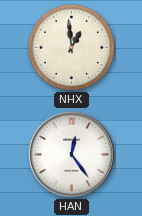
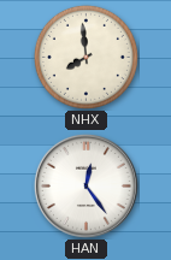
NHX: 12:59 -> 7:59
